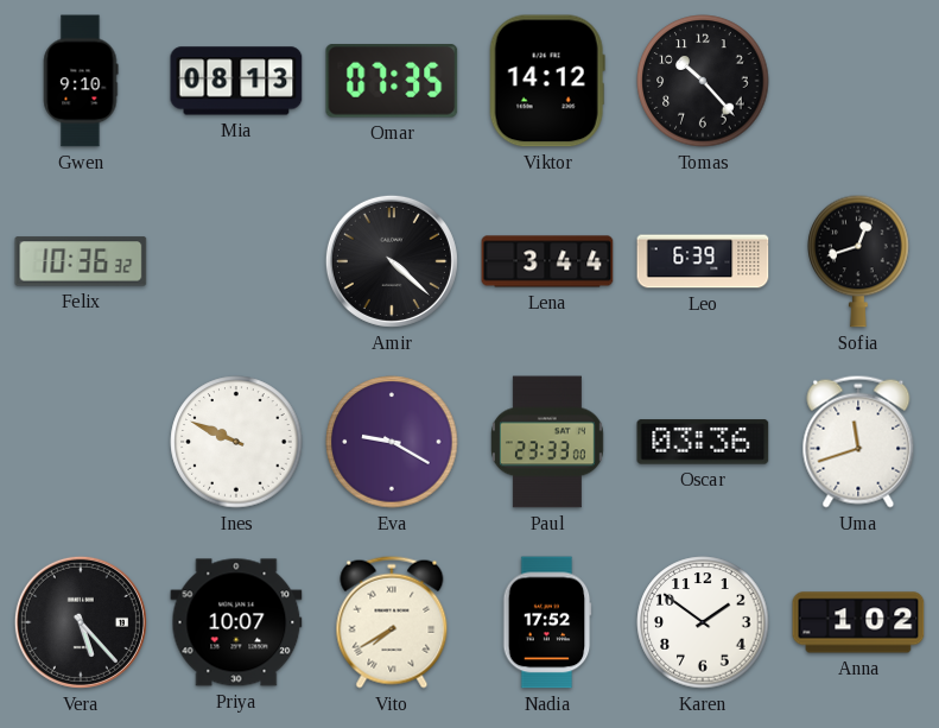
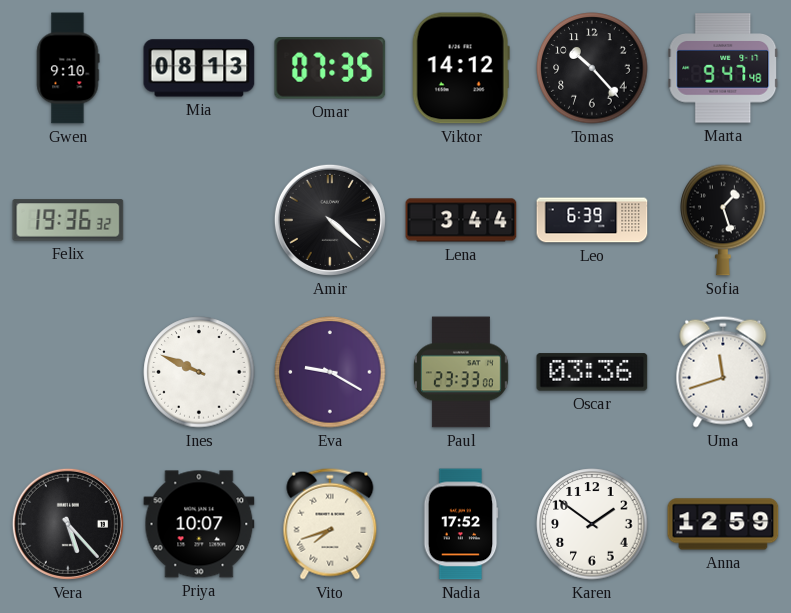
Marta: none -> 9:47
Felix: 10:36 -> 19:36
Sofia: 12:42 -> 1:27
Vito: 7:40 -> 7:42
Anna: 1:02 -> 12:59
